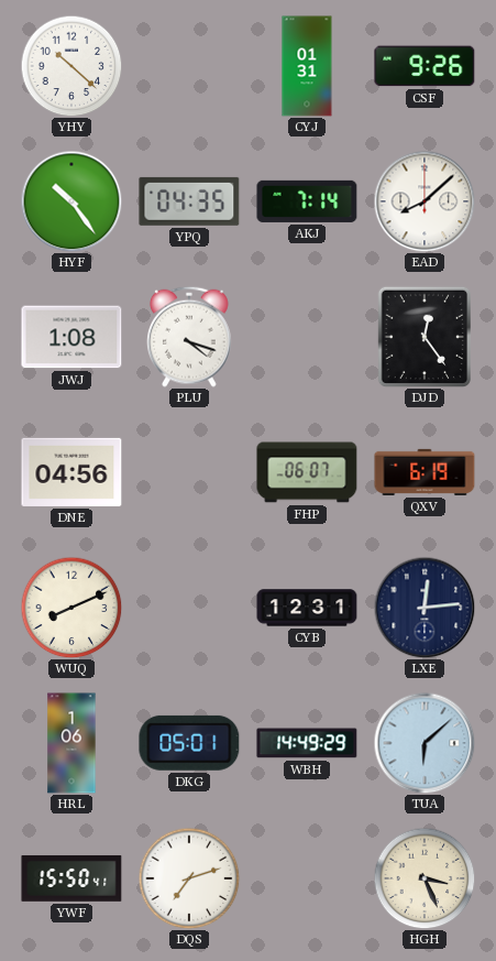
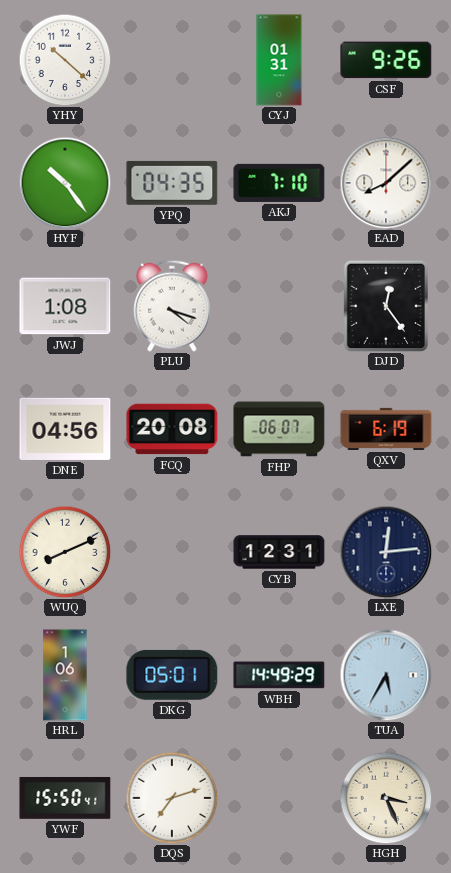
AKJ: 7:14 -> 7:10
FCQ: none -> 20:08
TUA: 6:08 -> 5:35
